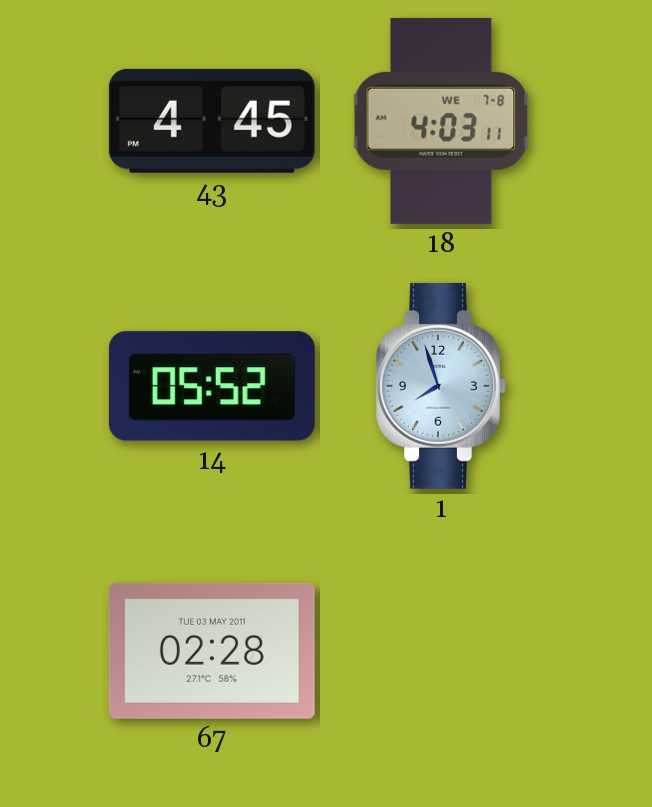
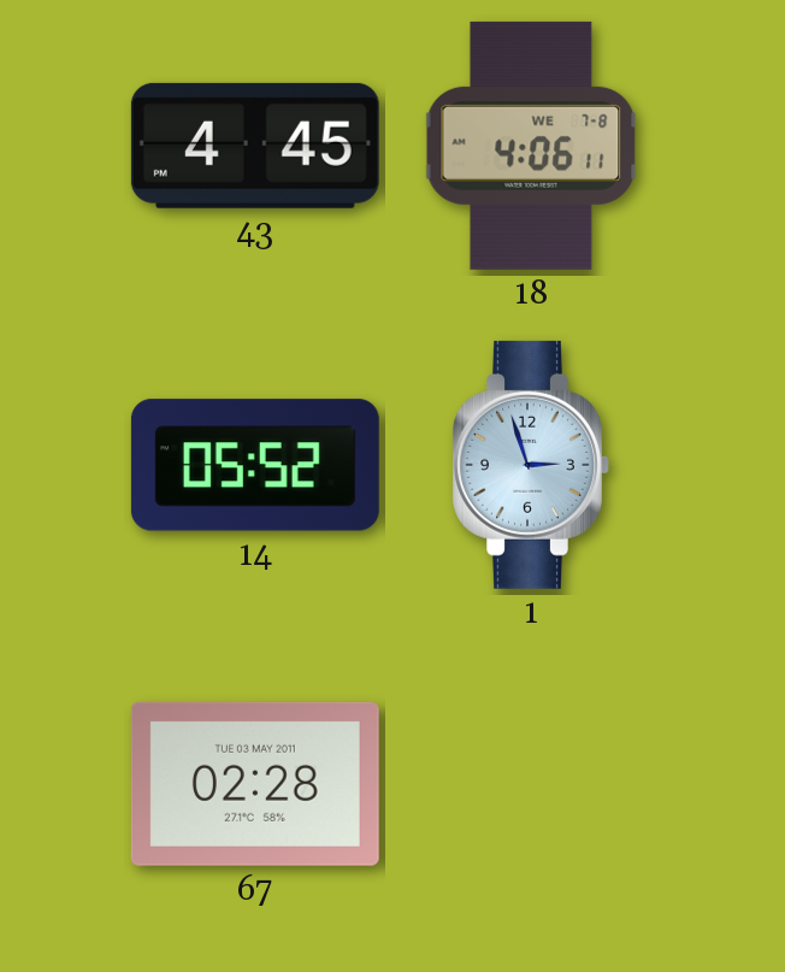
18: 4:03 -> 4:06
1: 7:57 -> 2:57
